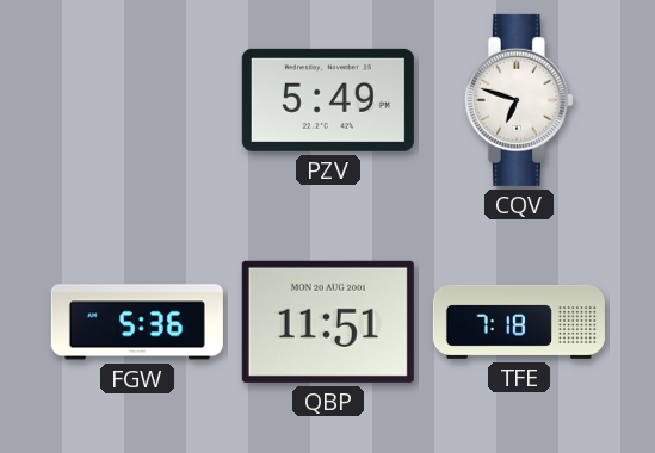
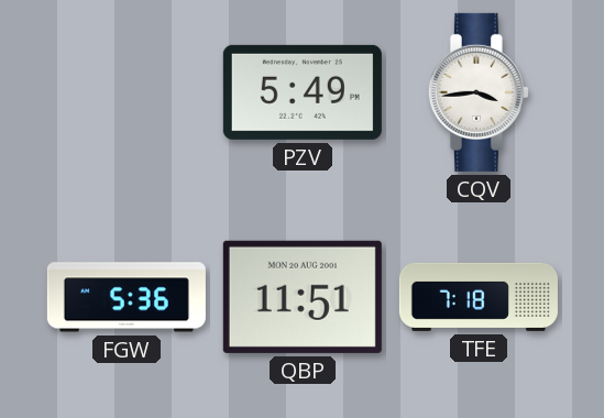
CQV: 6:48 -> 3:44
